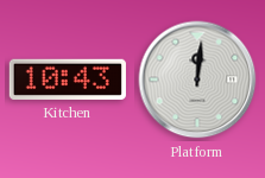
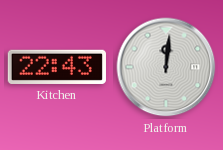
Kitchen: 10:43 -> 22:43
